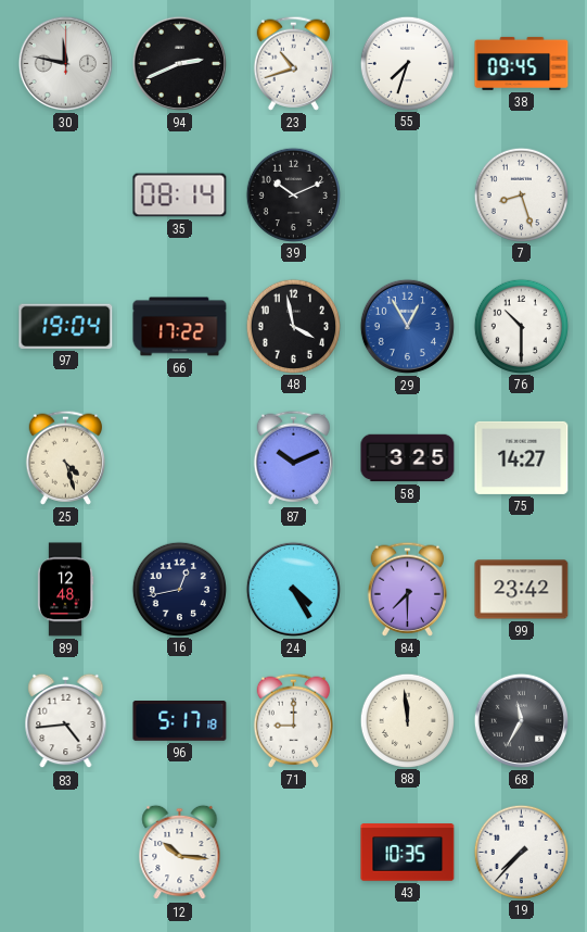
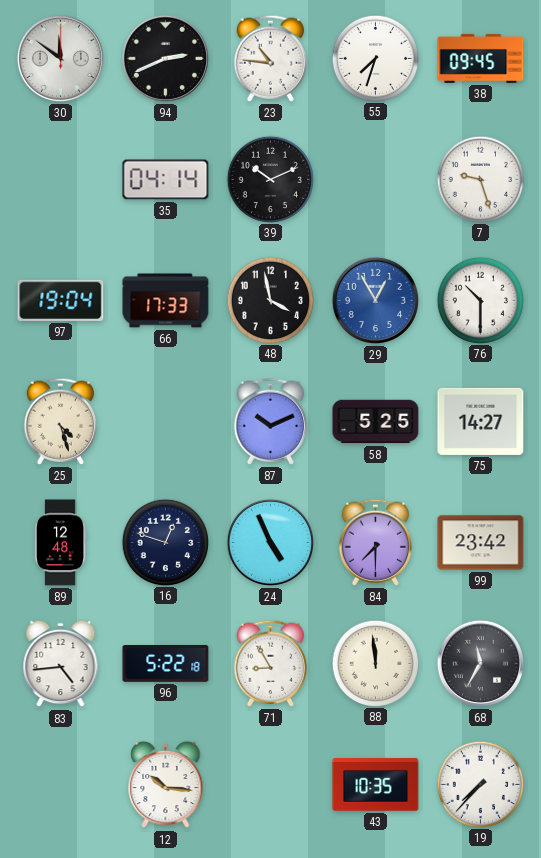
30: 11:47 -> 11:51
23: 10:42 -> 10:46
35: 08:14 -> 04:14
7: 8:27 -> 9:27
66: 17:22 -> 17:33
58: 3:25 -> 5:25
16: 12:43 -> 12:48
24: 4:25 -> 4:56
96: 5:17 -> 5:22
71: 9:00 -> 8:55
